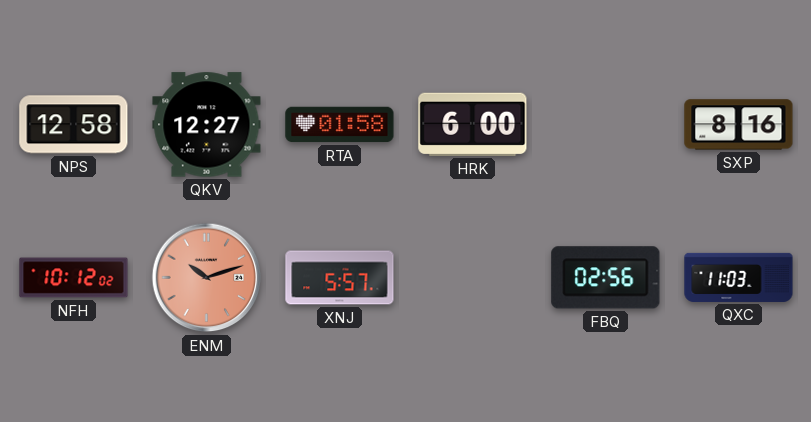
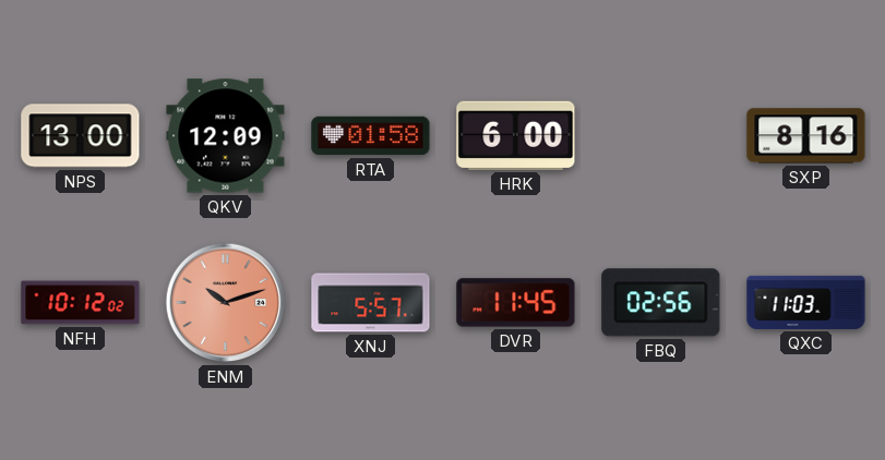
NPS: 12:58 -> 13:00
QKV: 12:27 -> 12:09
DVR: none -> 11:45
